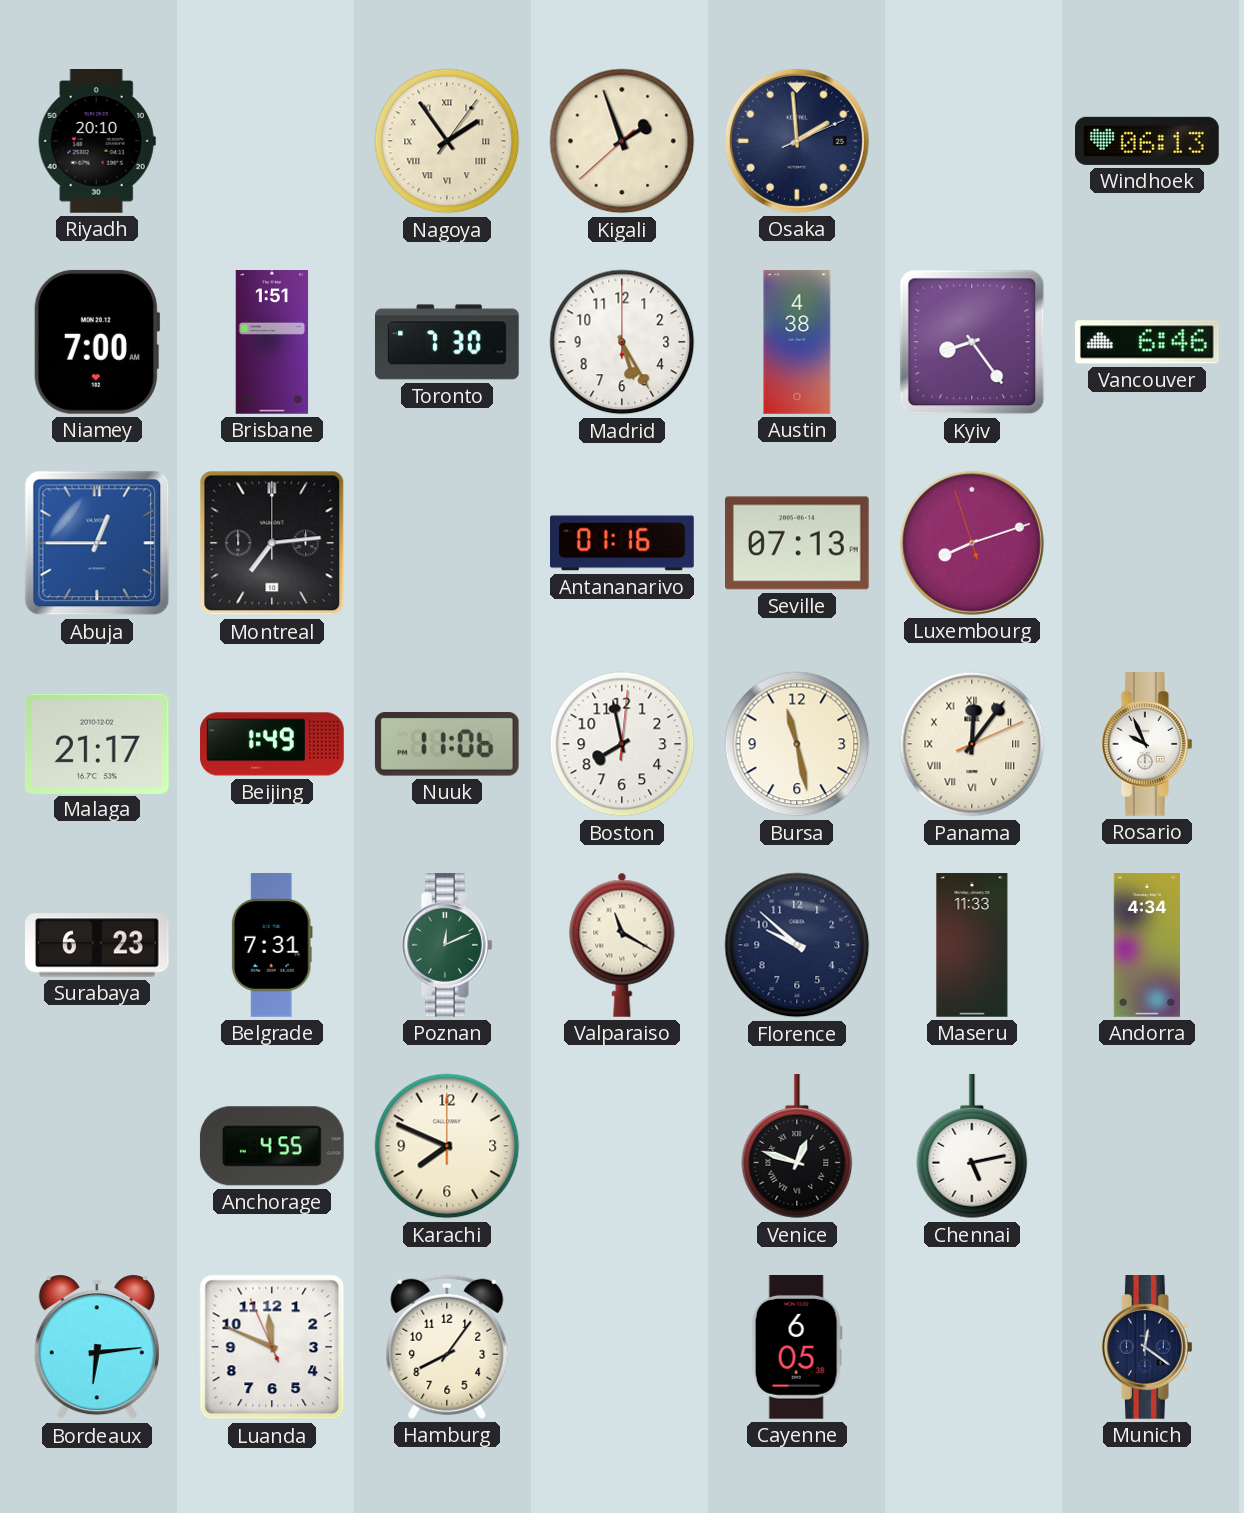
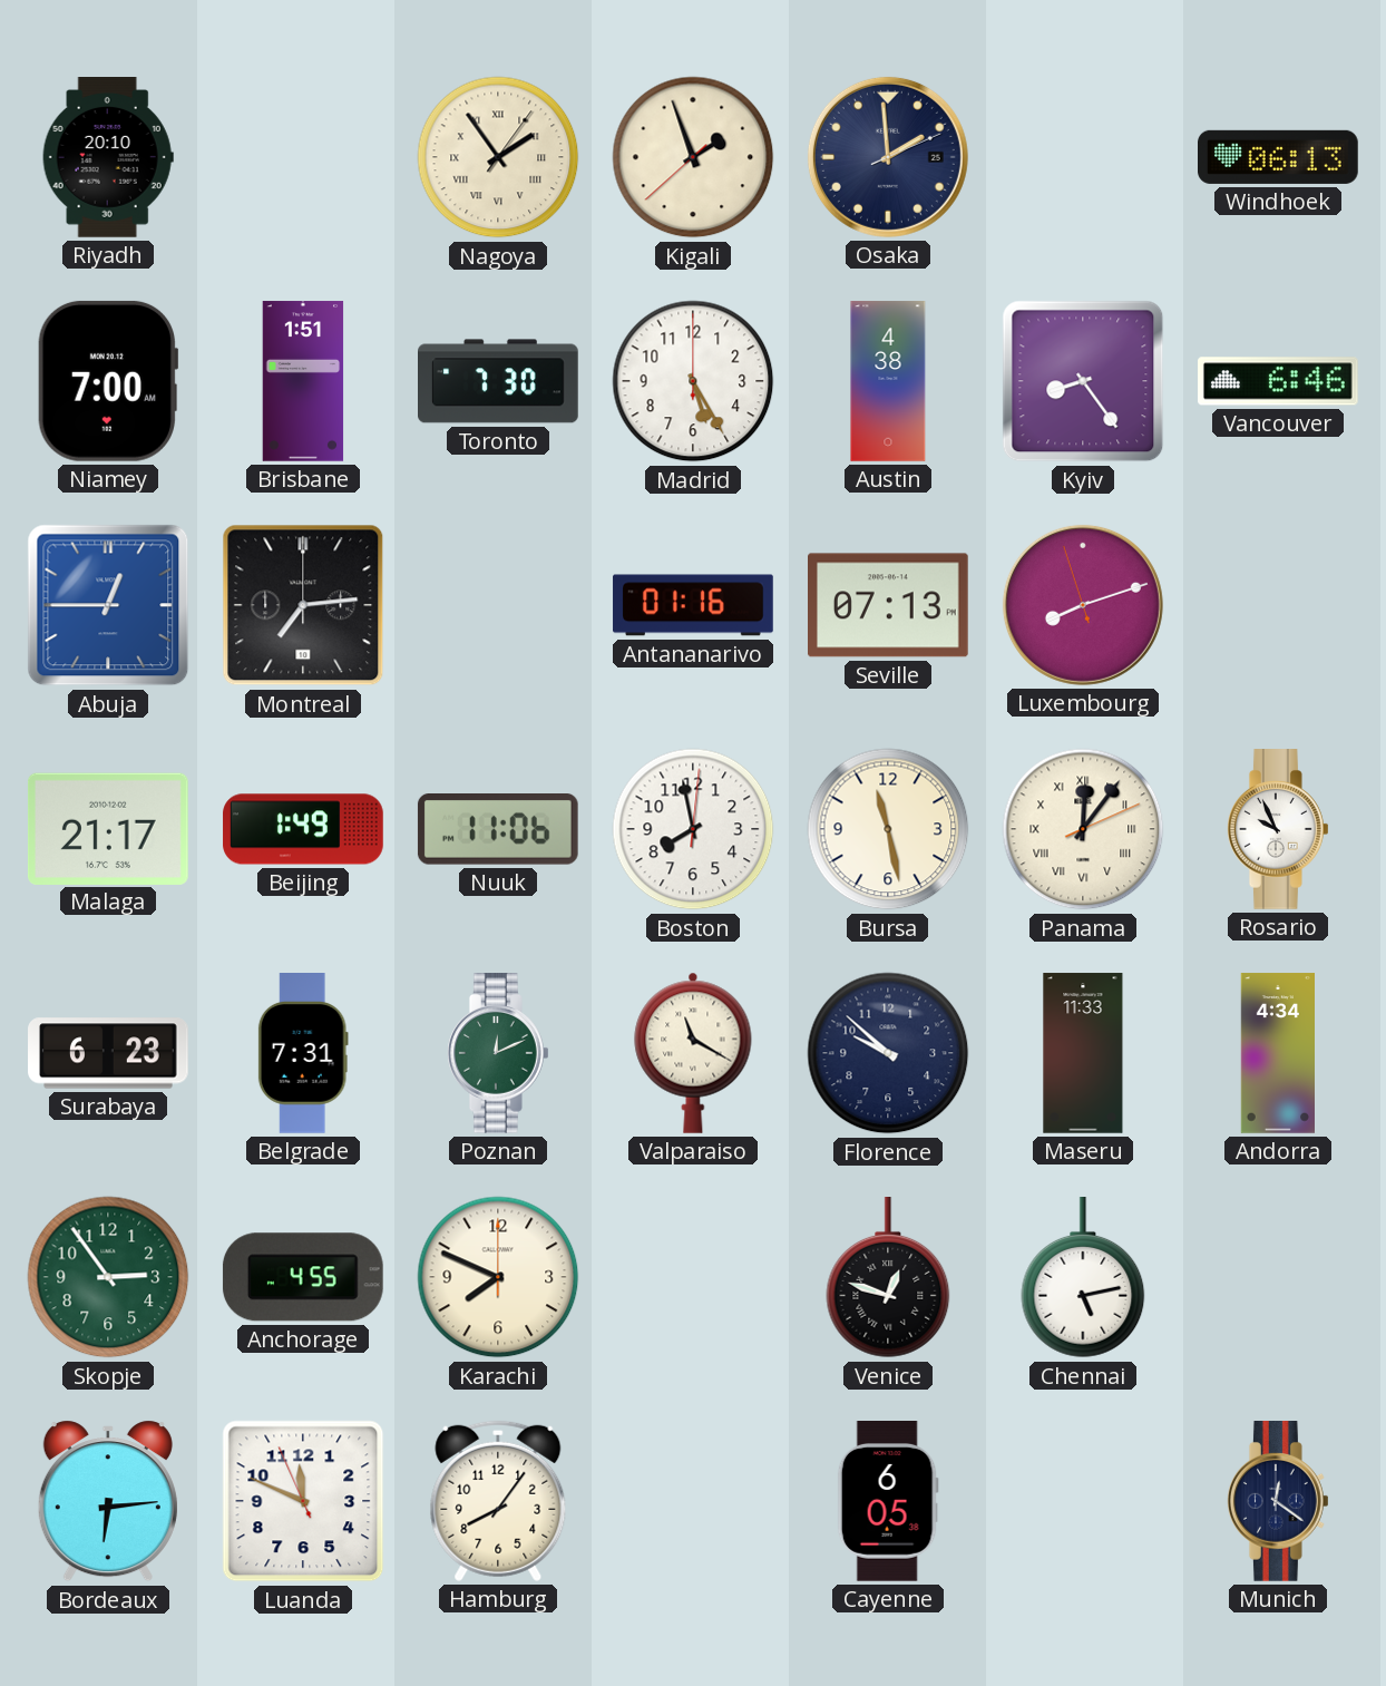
Skopje: none -> 2:54
